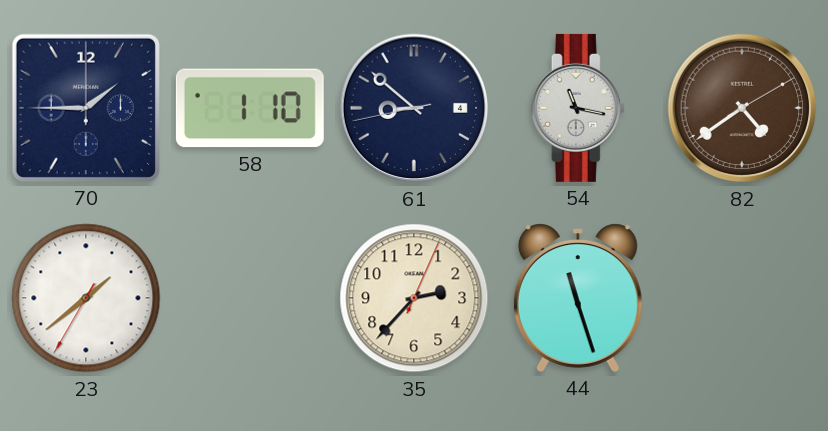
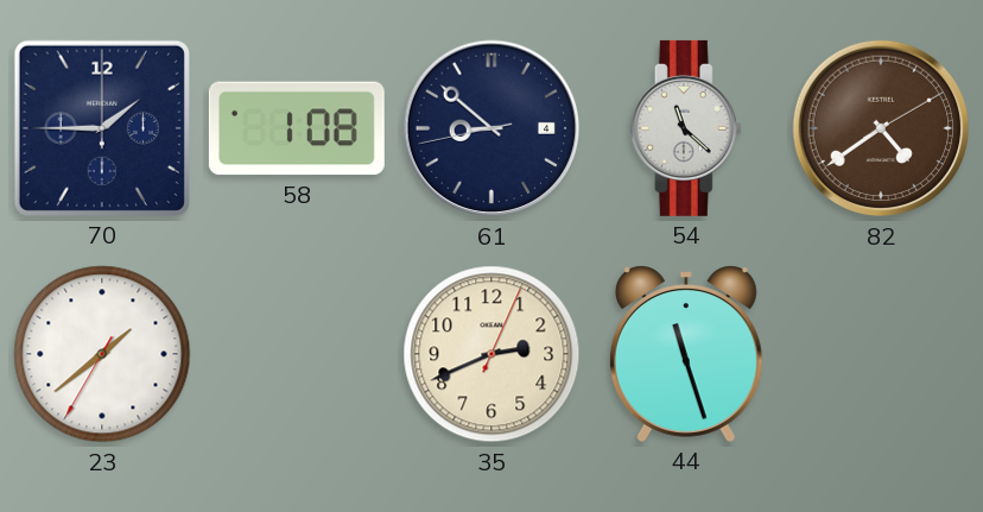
58: 1:10 -> 1:08
54: 11:17 -> 11:22
35: 2:37 -> 2:41
